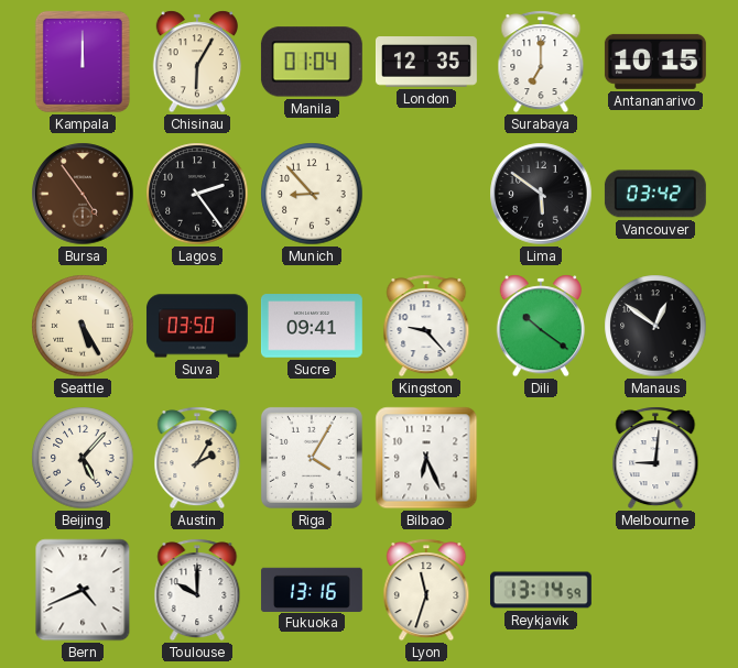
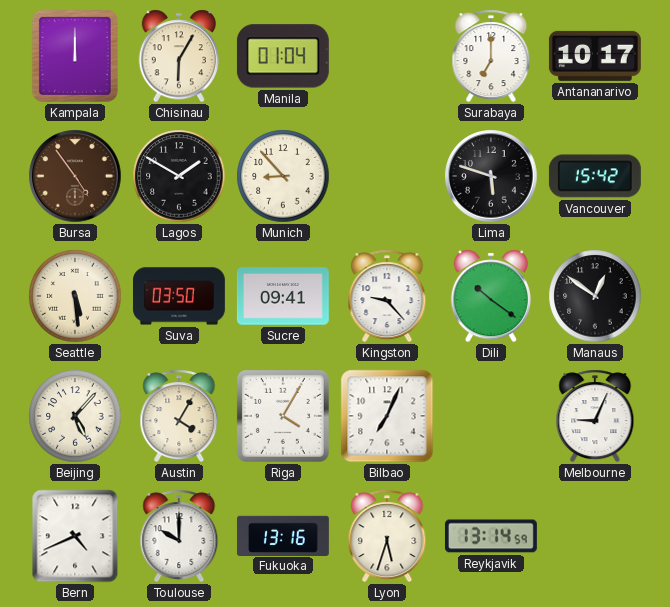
London: 12:35 -> none
Antananarivo: 10:15 -> 10:17
Lagos: 2:24 -> 1:50
Lima: 5:51 -> 5:48
Vancouver: 03:42 -> 15:42
Seattle: 5:25 -> 5:29
Austin: 2:05 -> 4:05
Bilbao: 6:26 -> 7:04
Melbourne: 9:01 -> 9:04
Lyon: 11:33 -> 5:33
